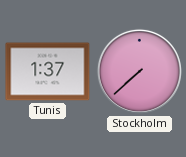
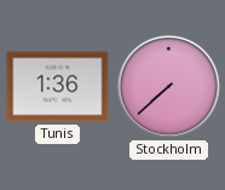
Tunis: 1:37 -> 1:36
